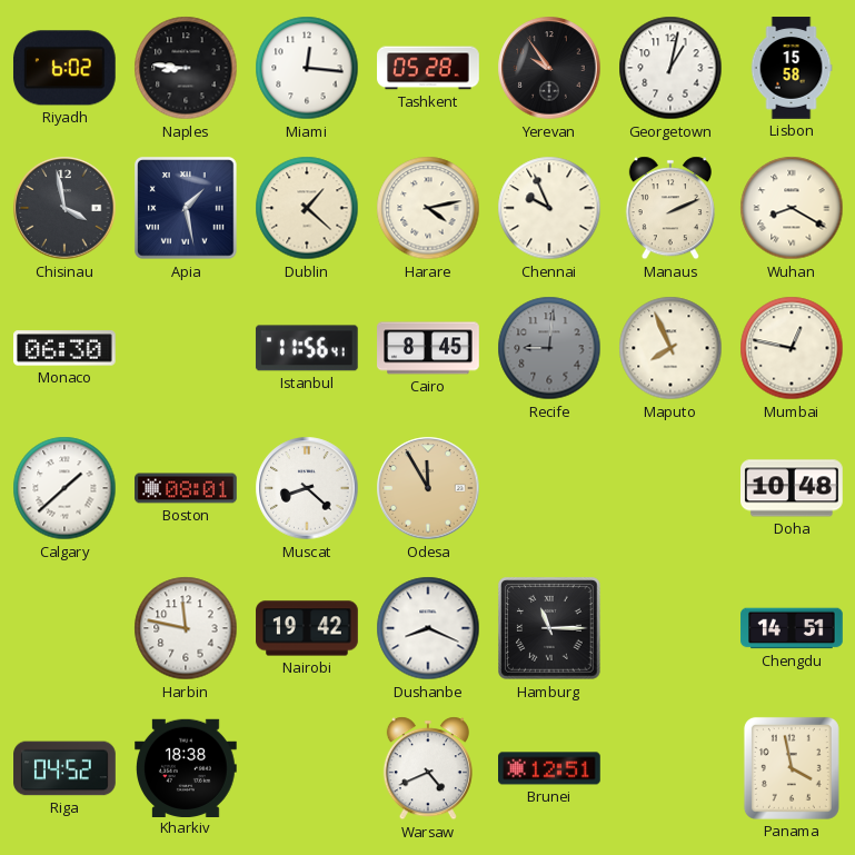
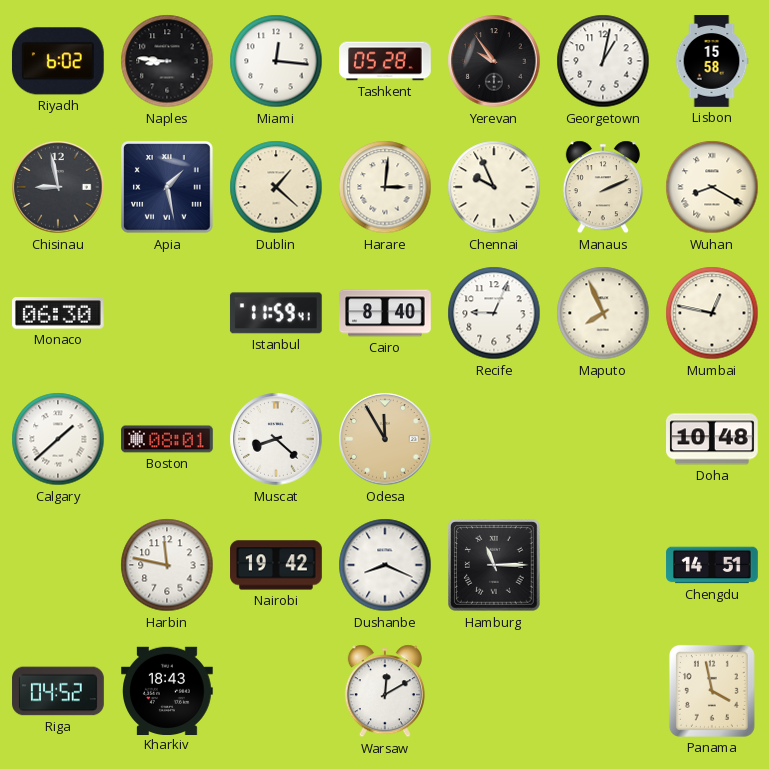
Chisinau: 3:58 -> 8:58
Harare: 4:13 -> 3:01
Istanbul: 11:56 -> 11:59
Cairo: 8:45 -> 8:40
Recife: 9:01 -> 9:04
Recife dial: grey -> white
Kharkiv: 18:38 -> 18:43
Warsaw: 4:41 -> 12:10
Brunei: 12:51 -> none
